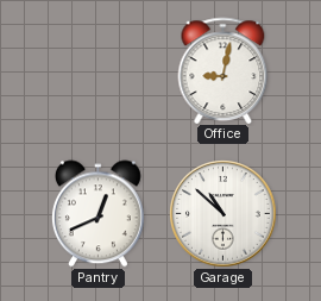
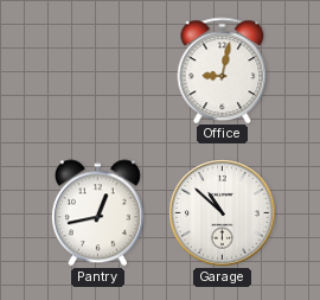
Pantry: 12:41 -> 12:43
